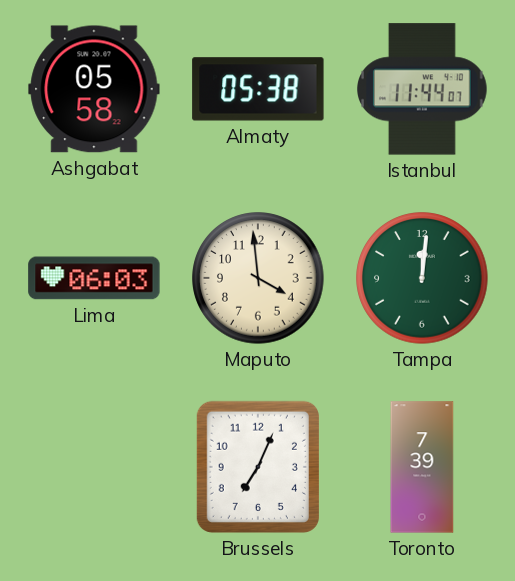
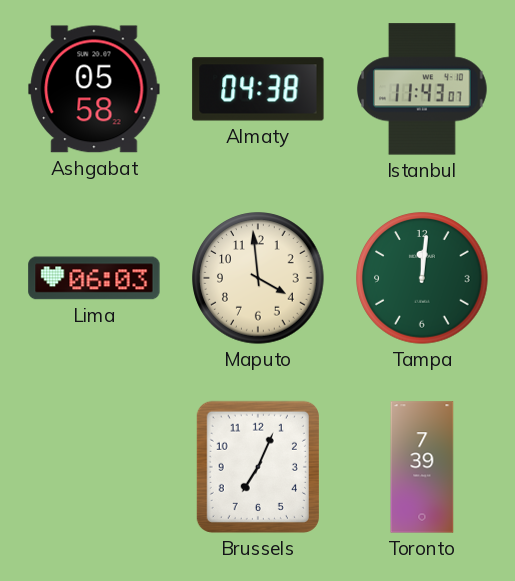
Almaty: 05:38 -> 04:38
Istanbul: 11:44 -> 11:43
